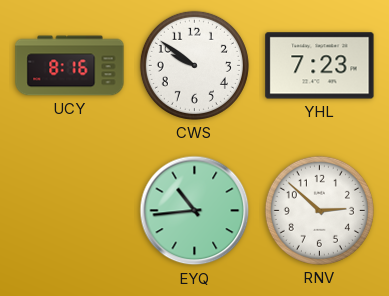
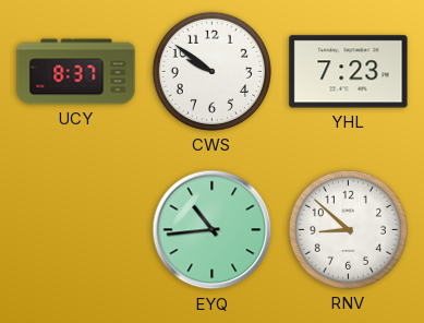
UCY: 8:16 -> 8:37
RNV: 2:52 -> 8:52
